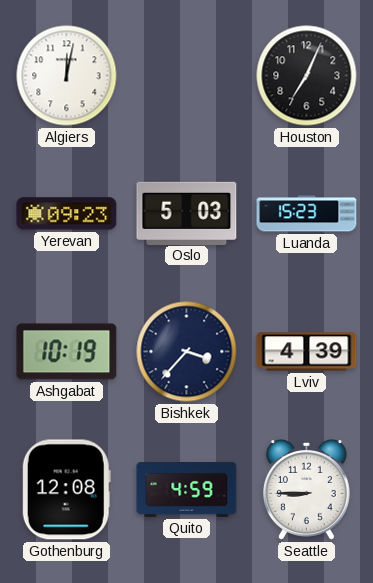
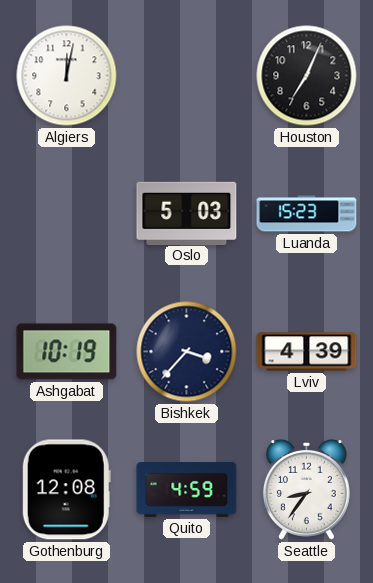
Yerevan: 09:23 -> none
Seattle: 8:45 -> 8:36
